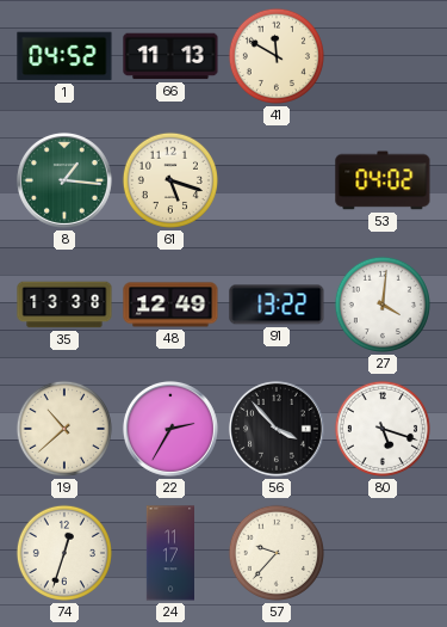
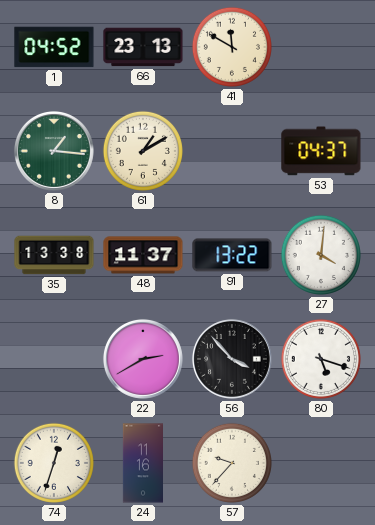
66: 11:13 -> 23:13
61: 5:18 -> 1:10
53: 04:02 -> 04:37
48: 12:49 -> 11:37
19: 10:38 -> none
22: 2:35 -> 2:40
24: 11:17 -> 11:16
